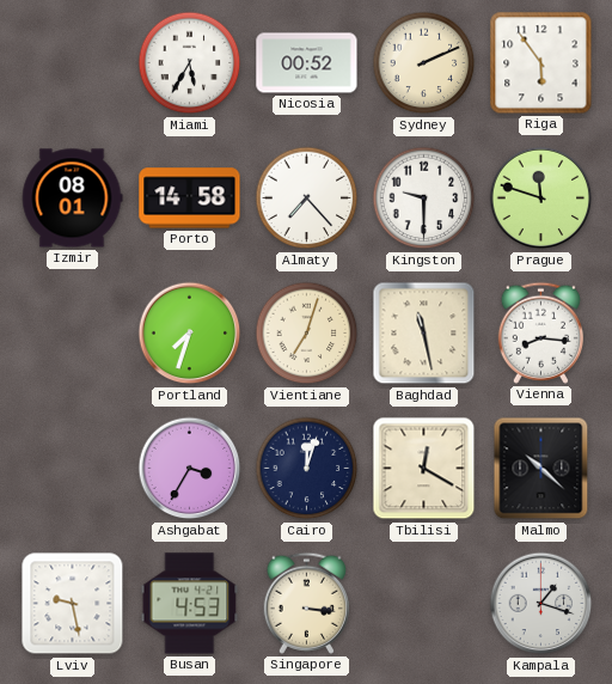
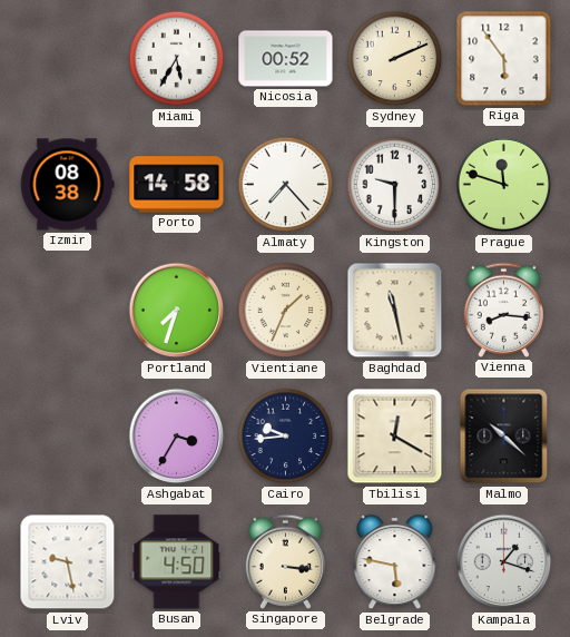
Izmir: 08:01 -> 08:38
Vientiane: 7:03 -> 1:34
Cairo: 12:03 -> 9:44
Busan: 4:53 -> 4:50
Belgrade: none -> 5:47
